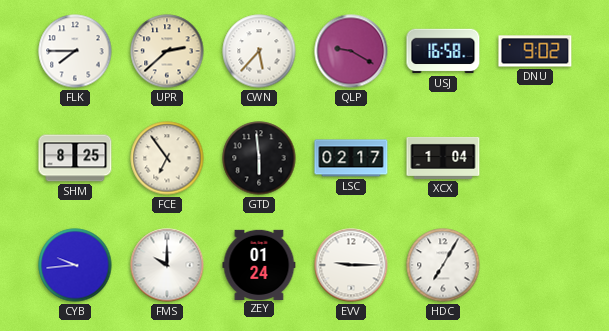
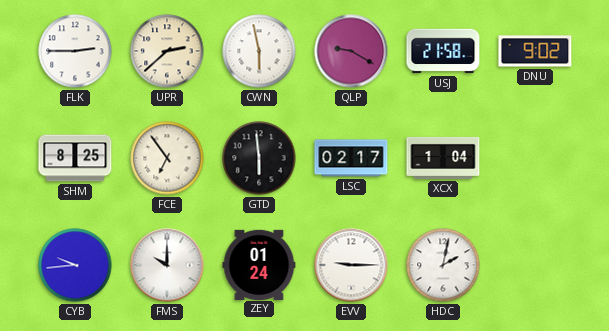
FLK: 7:45 -> 2:45
CWN: 5:37 -> 5:58
USJ: 16:58 -> 21:58
HDC: 7:05 -> 2:02
